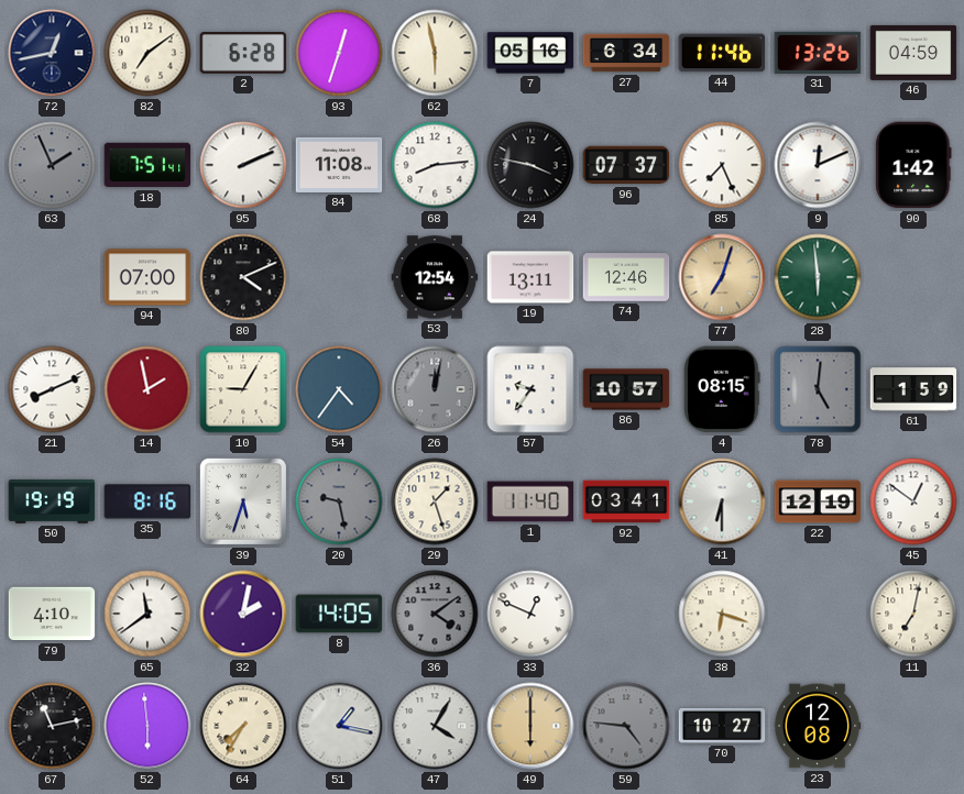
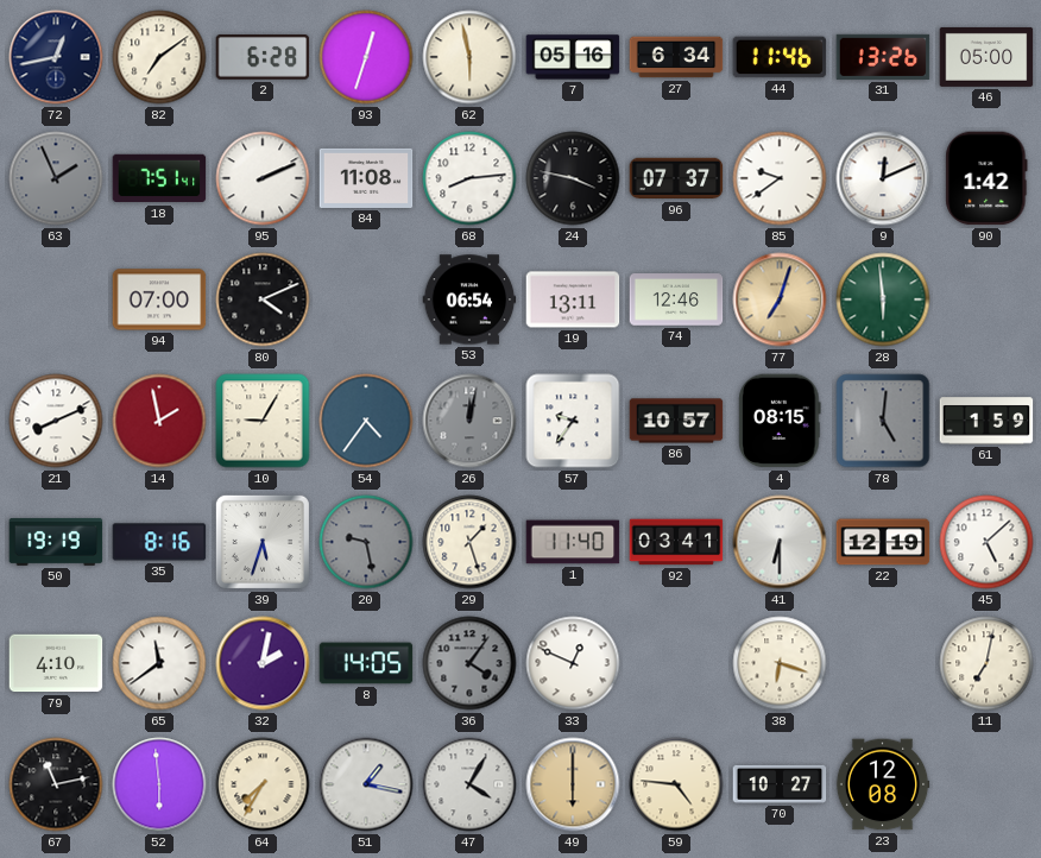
46: 04:59 -> 05:00
85: 7:26 -> 9:39
53: 12:54 -> 06:54
45: 12:51 -> 5:08
36: 4:09 -> 4:06
59 dial: grey -> cream
